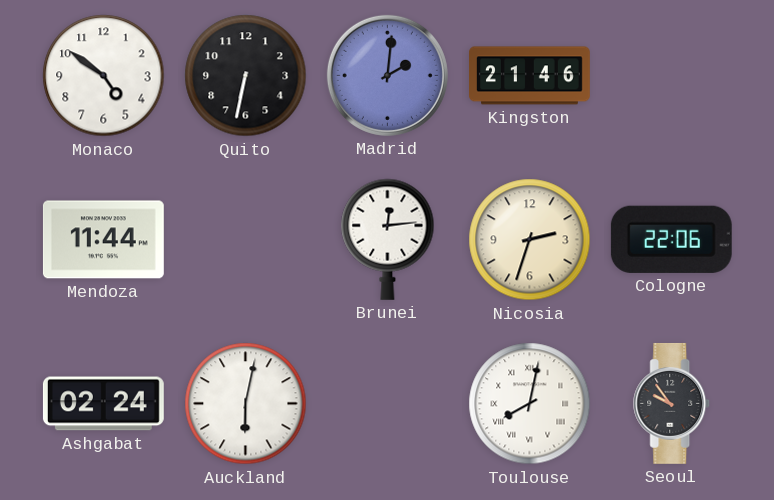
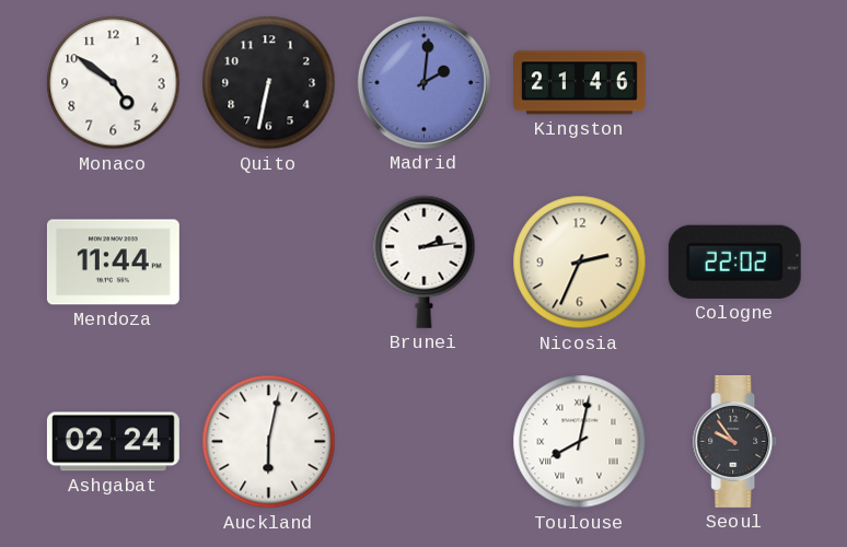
Brunei: 12:14 -> 2:14
Nicosia: 2:33 -> 2:34
Cologne: 22:06 -> 22:02
